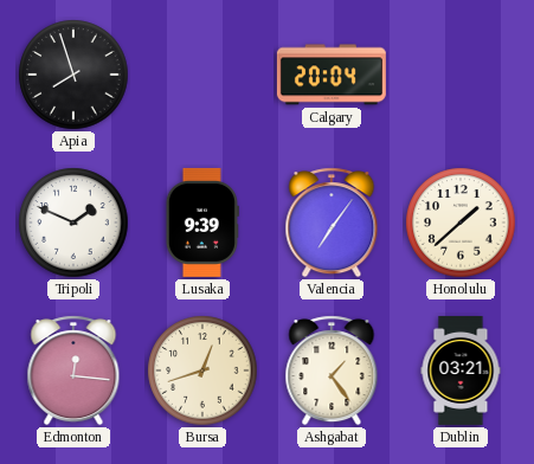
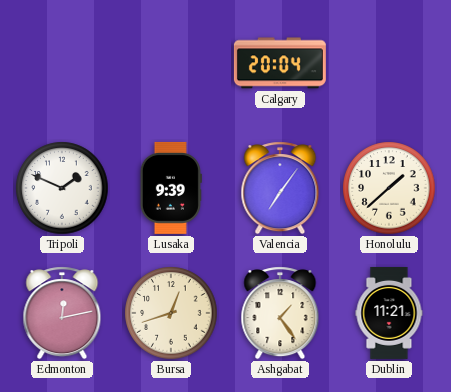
Apia: 7:57 -> none
Edmonton: 12:16 -> 12:13
Dublin: 03:21 -> 11:21
